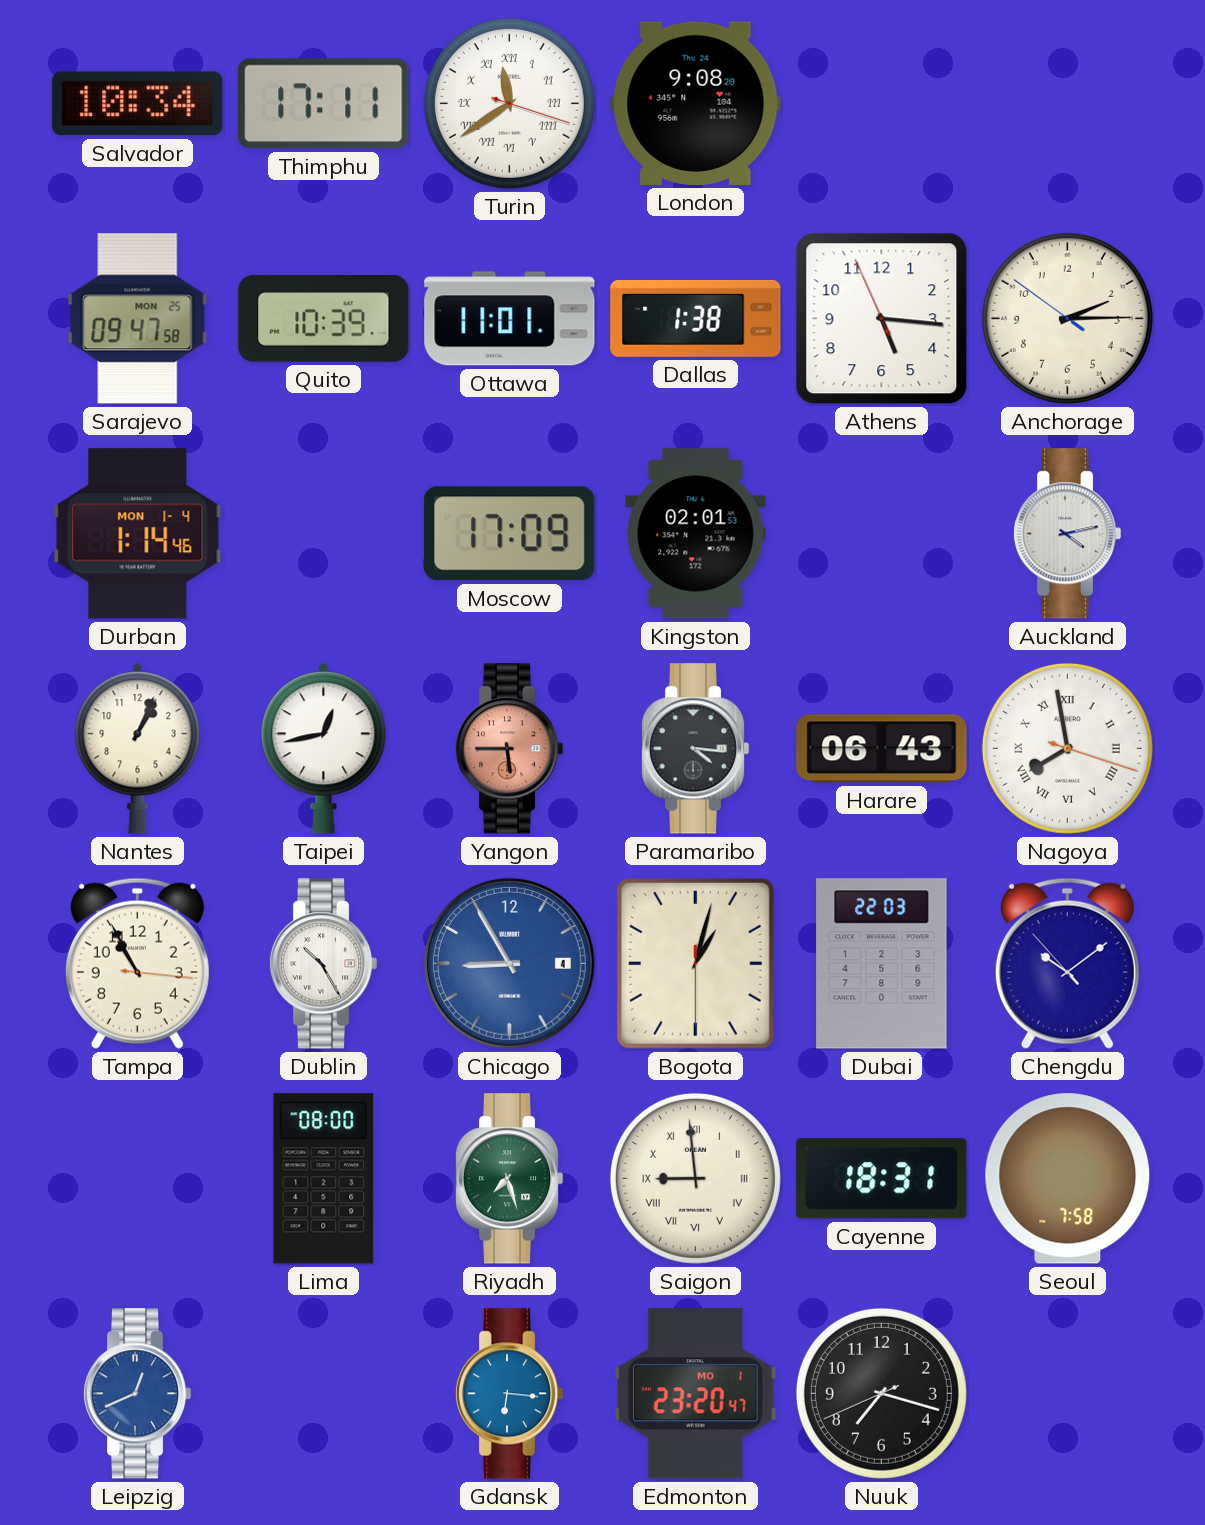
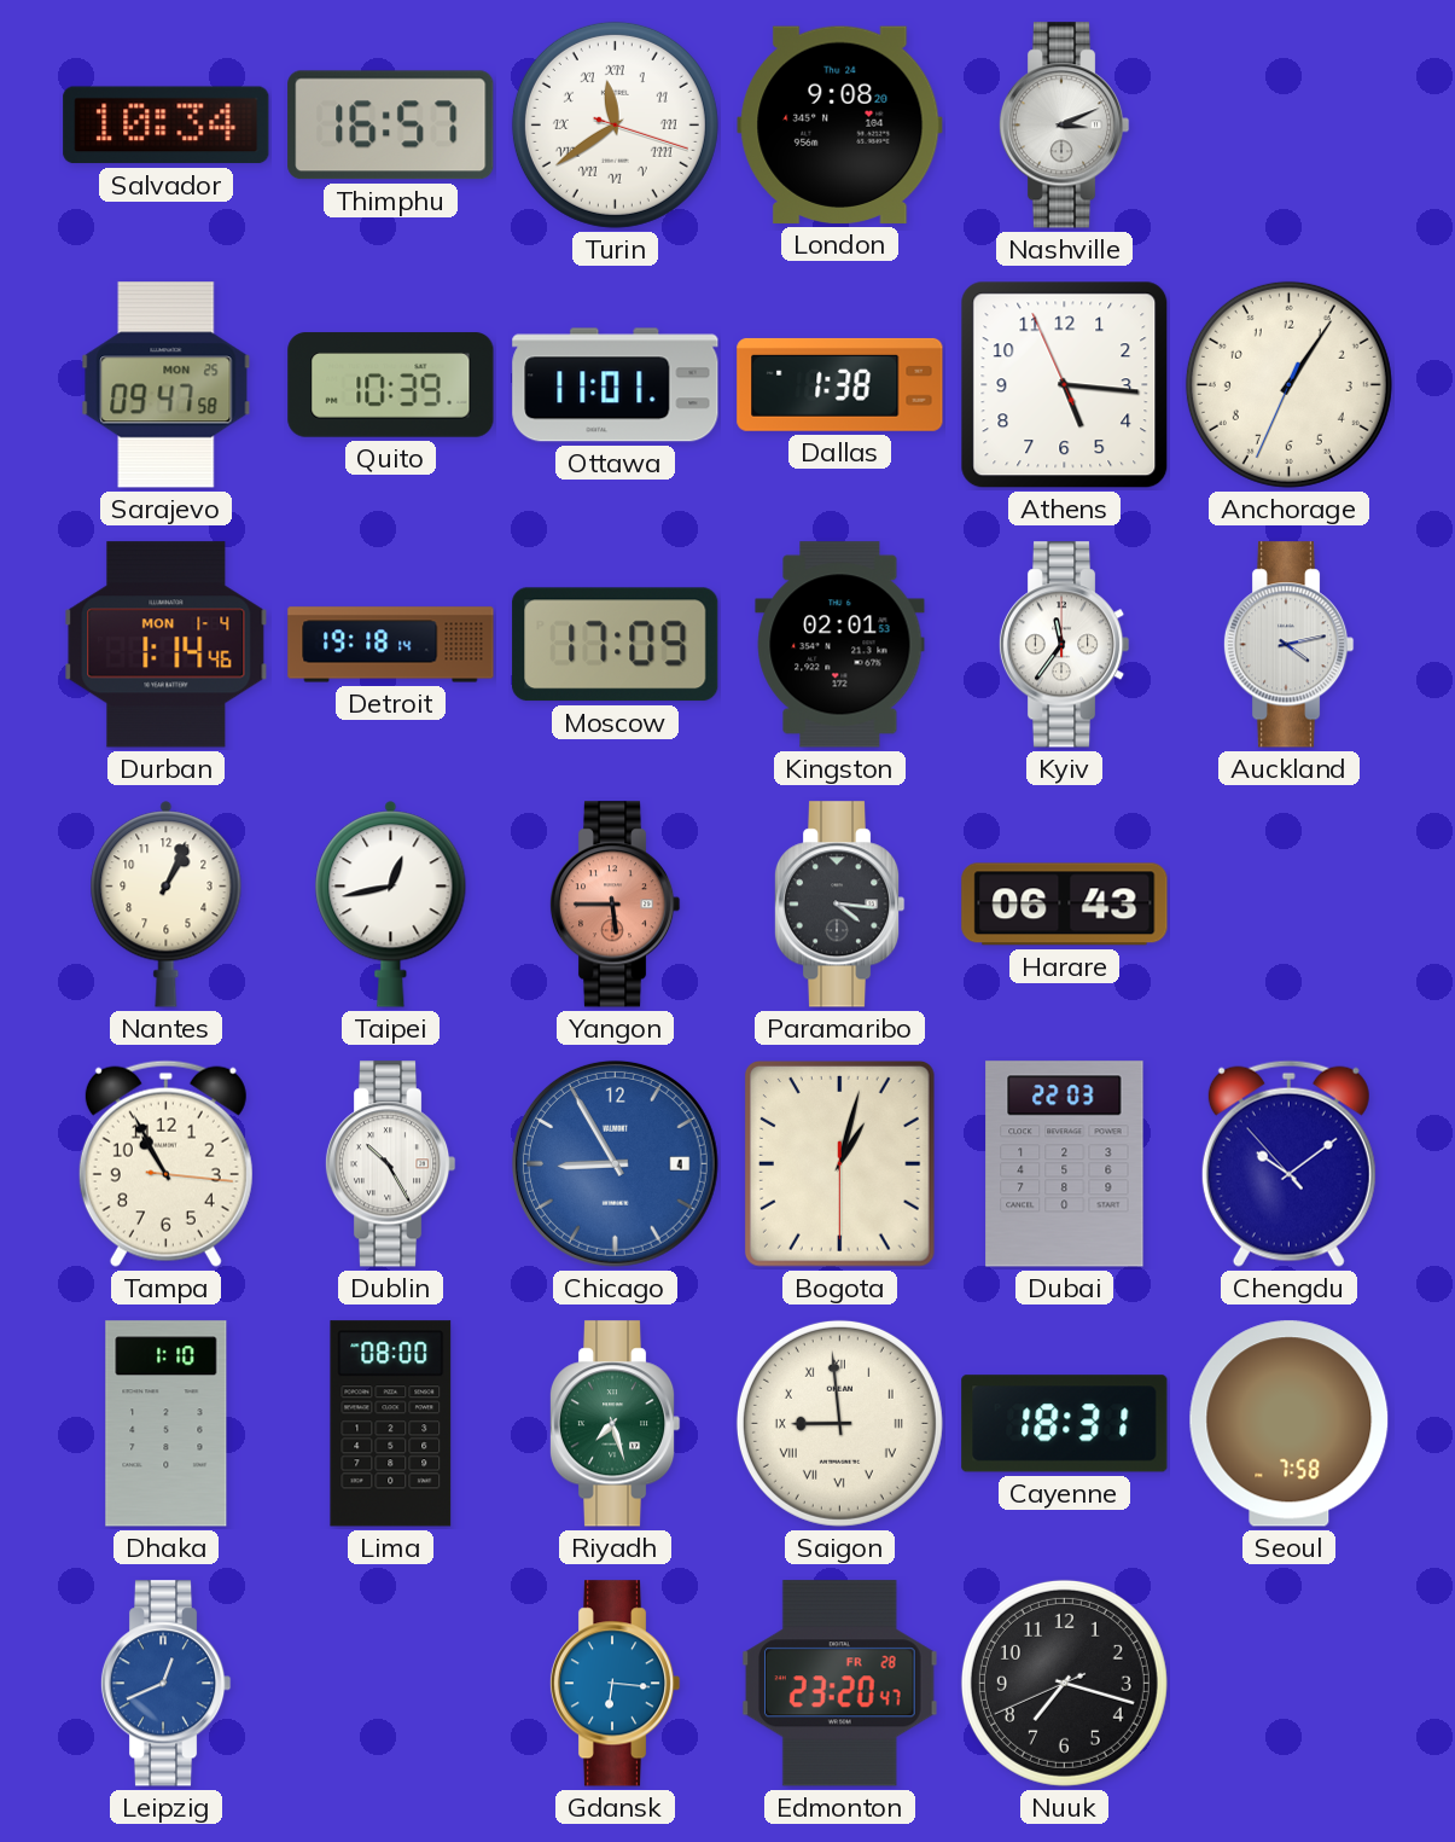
Thimphu: 17:11 -> 16:57
Nashville: none -> 3:11
Anchorage: 2:14 -> 1:05
Detroit: none -> 19:18
Kyiv: none -> 11:36
Nagoya: 7:58 -> none
Dhaka: none -> 1:10
Edmonton date: MO 1 -> FR 28
